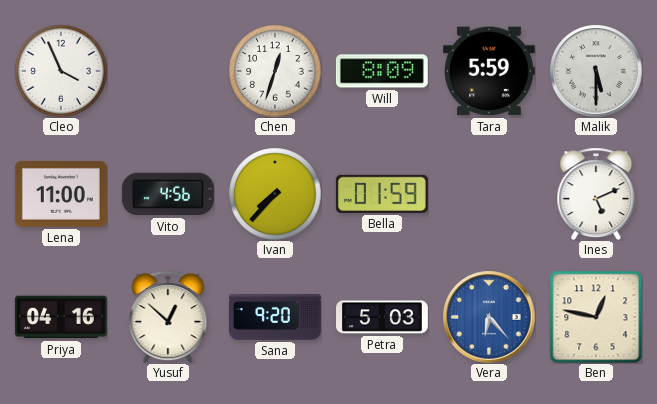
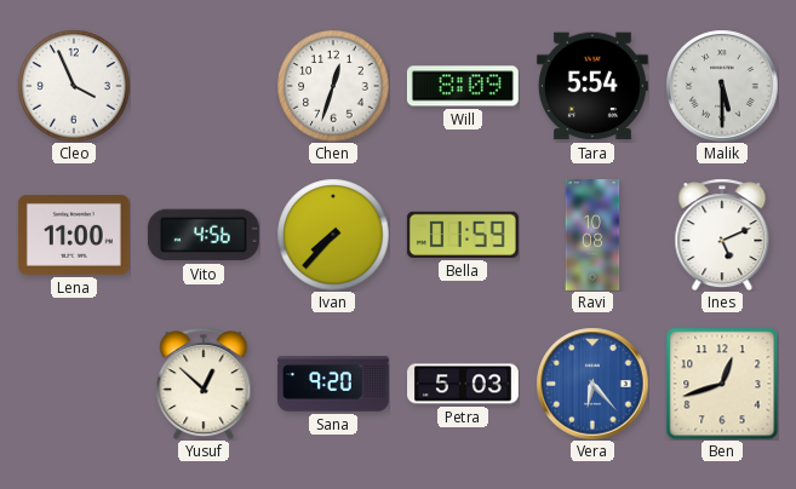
Tara: 5:59 -> 5:54
Ravi: none -> 10:08
Priya: 04:16 -> none
Ben: 12:47 -> 12:42
